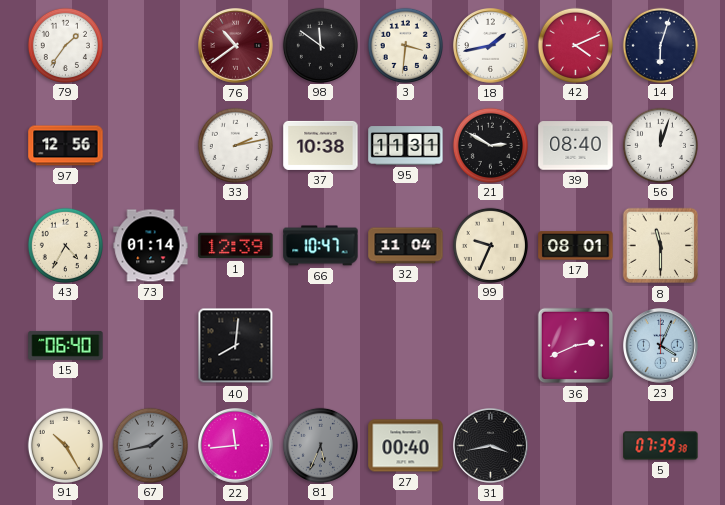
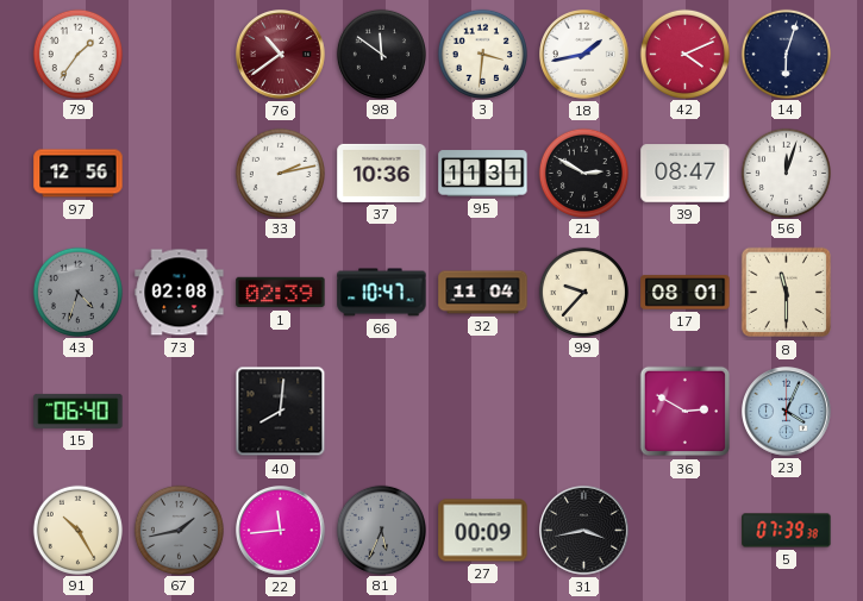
37: 10:38 -> 10:36
39: 08:40 -> 08:47
43: 4:35 -> 4:33
43 dial: cream -> grey
73: 01:14 -> 02:08
1: 12:39 -> 02:39
99: 9:34 -> 9:37
36: 2:41 -> 2:50
27: 00:40 -> 00:09
